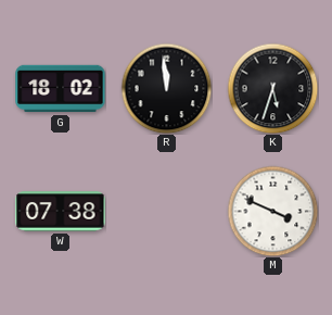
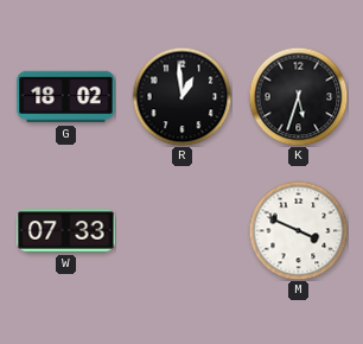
R: 11:59 -> 12:59
W: 07:38 -> 07:33
